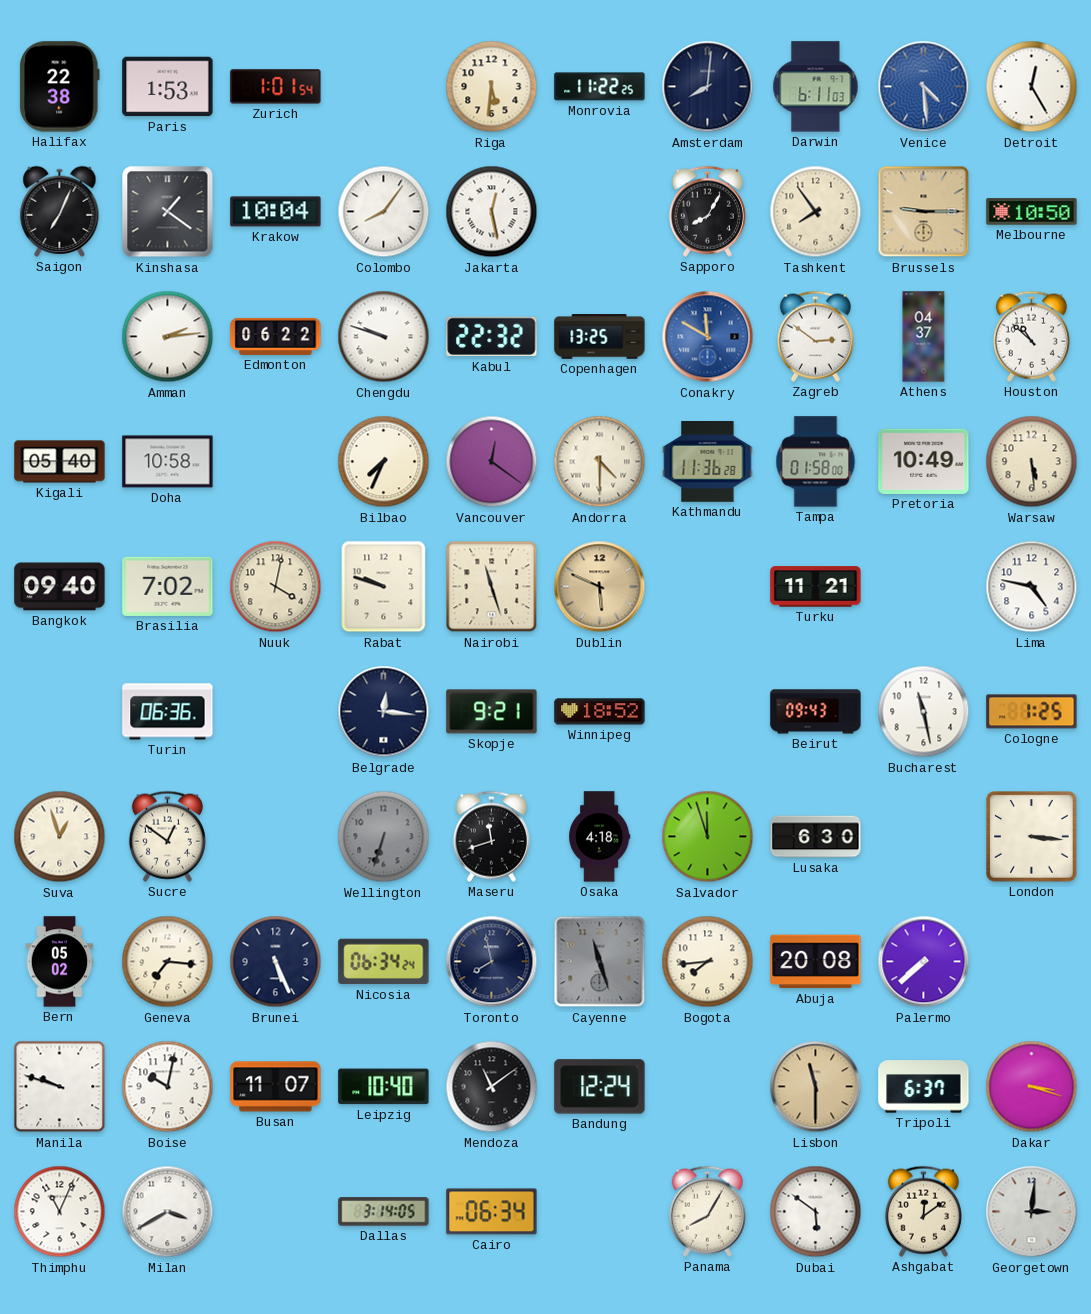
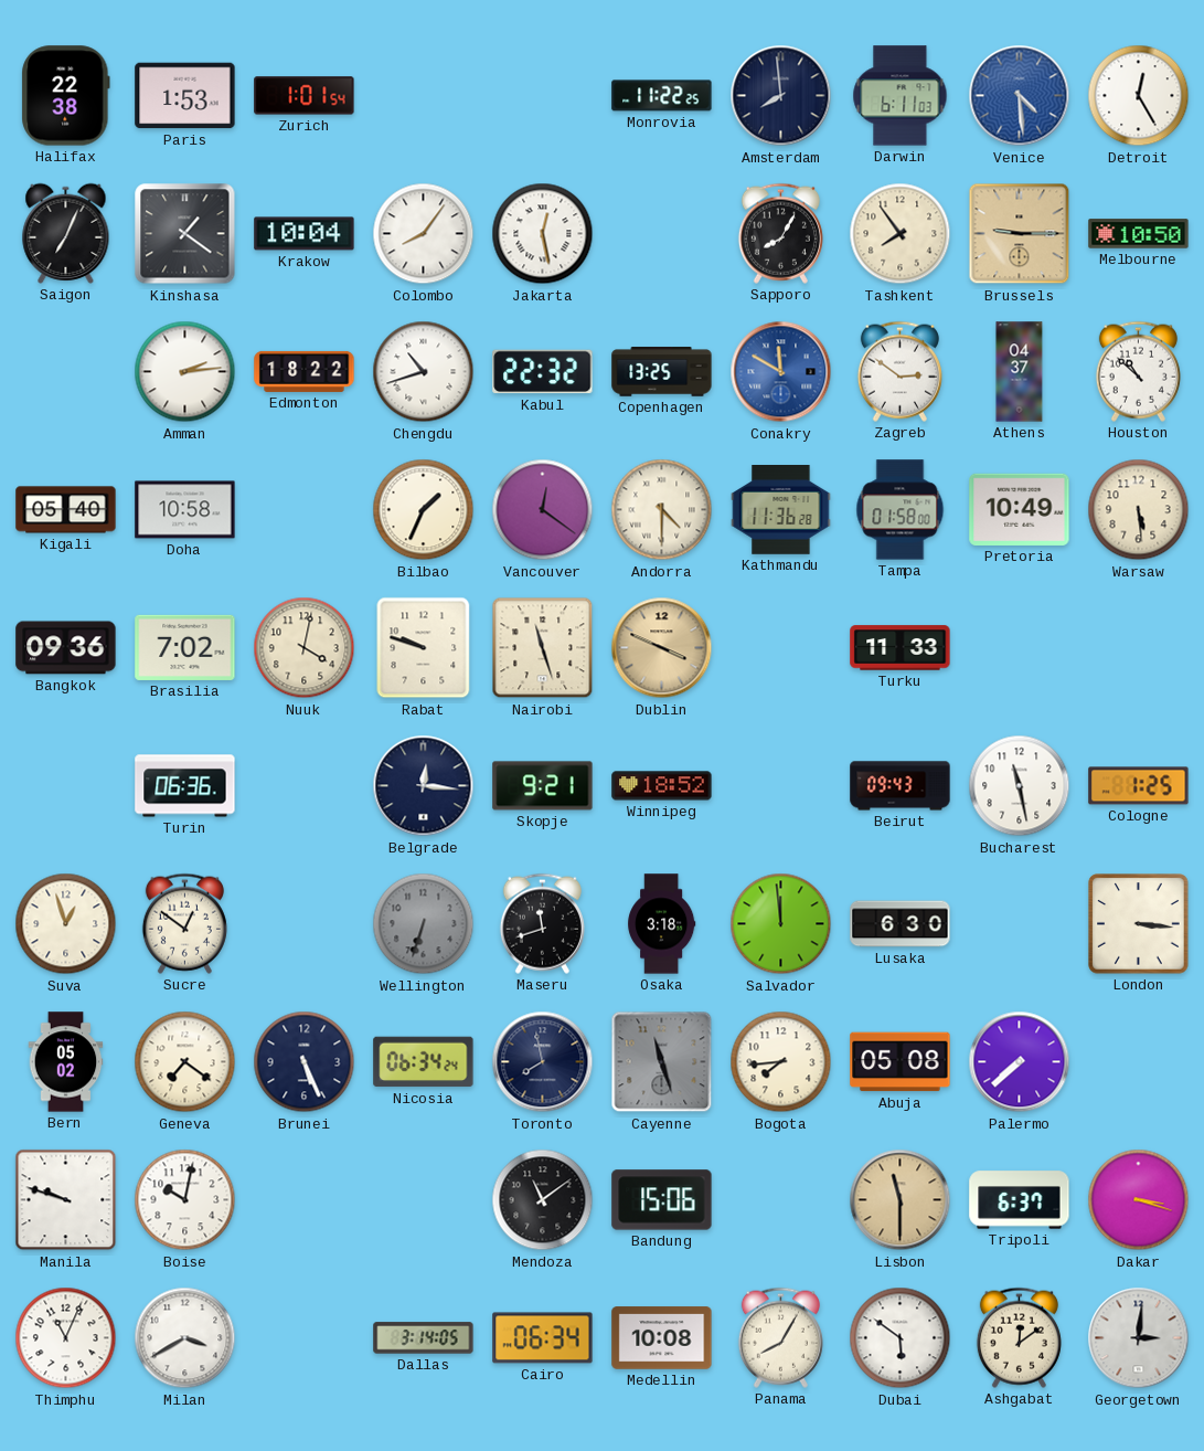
Riga: 5:31 -> none
Amsterdam: 8:01 -> 7:59
Edmonton: 06:22 -> 18:22
Chengdu: 9:48 -> 10:42
Bilbao: 7:34 -> 1:34
Bangkok: 09:40 -> 09:36
Dublin: 5:49 -> 3:49
Turku: 11:21 -> 11:33
Lima: 4:47 -> none
Osaka: 4:18 -> 3:18
Salvador: 11:57 -> 11:59
Geneva: 7:16 -> 7:21
Abuja: 20:08 -> 05:08
Busan: 11:07 -> none
Leipzig: 10:40 -> none
Bandung: 12:24 -> 15:06
Medellin: none -> 10:08
